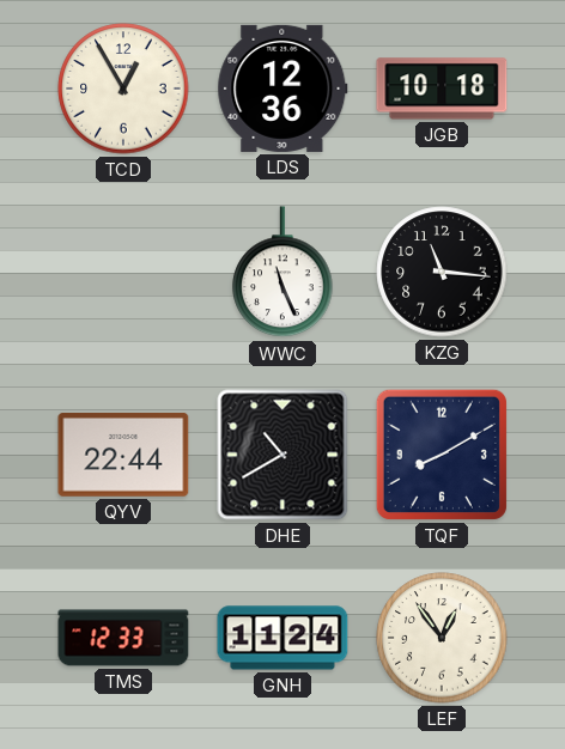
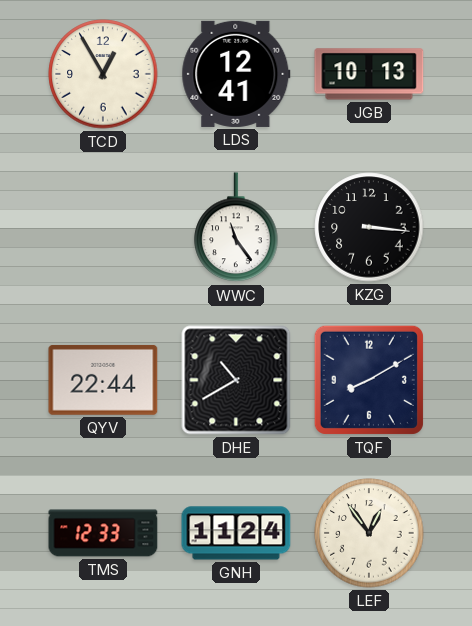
LDS: 12:36 -> 12:41
JGB: 10:18 -> 10:13
WWC: 11:26 -> 11:24
KZG: 11:16 -> 3:16
